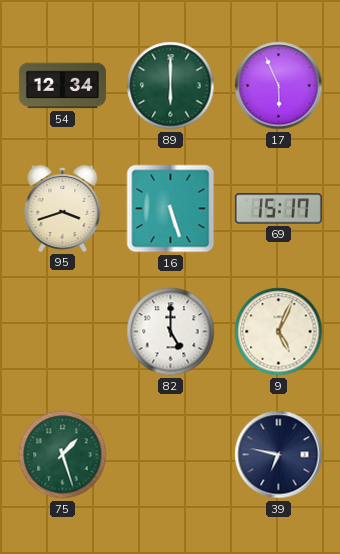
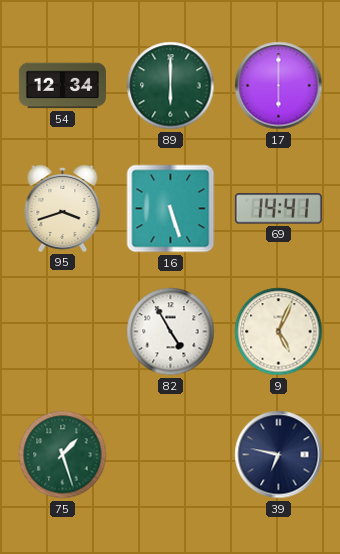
17: 5:56 -> 6:00
69: 15:17 -> 14:41
82: 5:00 -> 4:55
